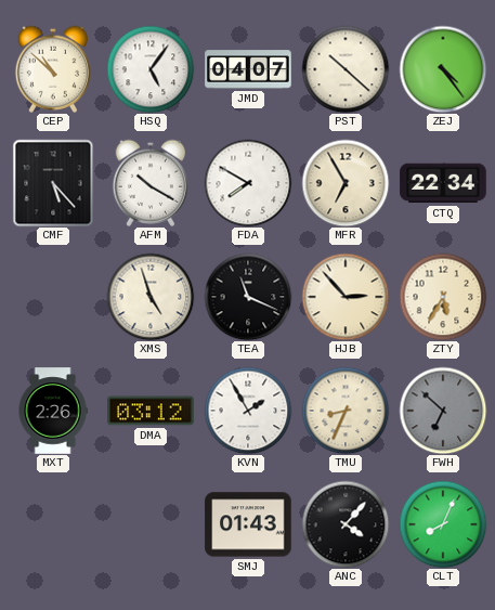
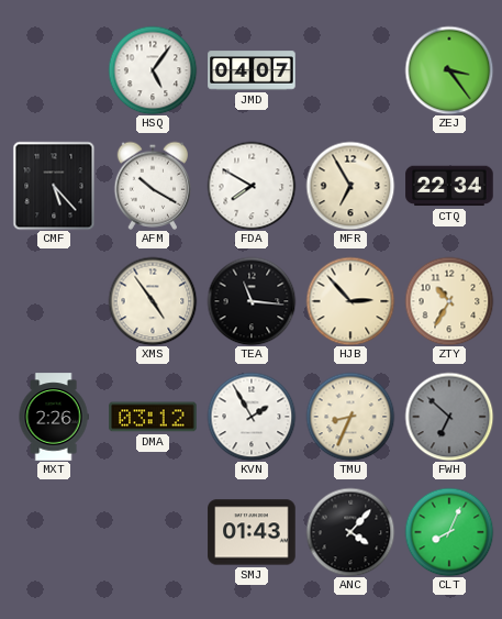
CEP: 10:52 -> none
PST: 10:22 -> none
ZEJ: 4:24 -> 3:24
XMS: 4:57 -> 4:54
TEA: 11:19 -> 11:16
ZTY: 5:35 -> 10:35
